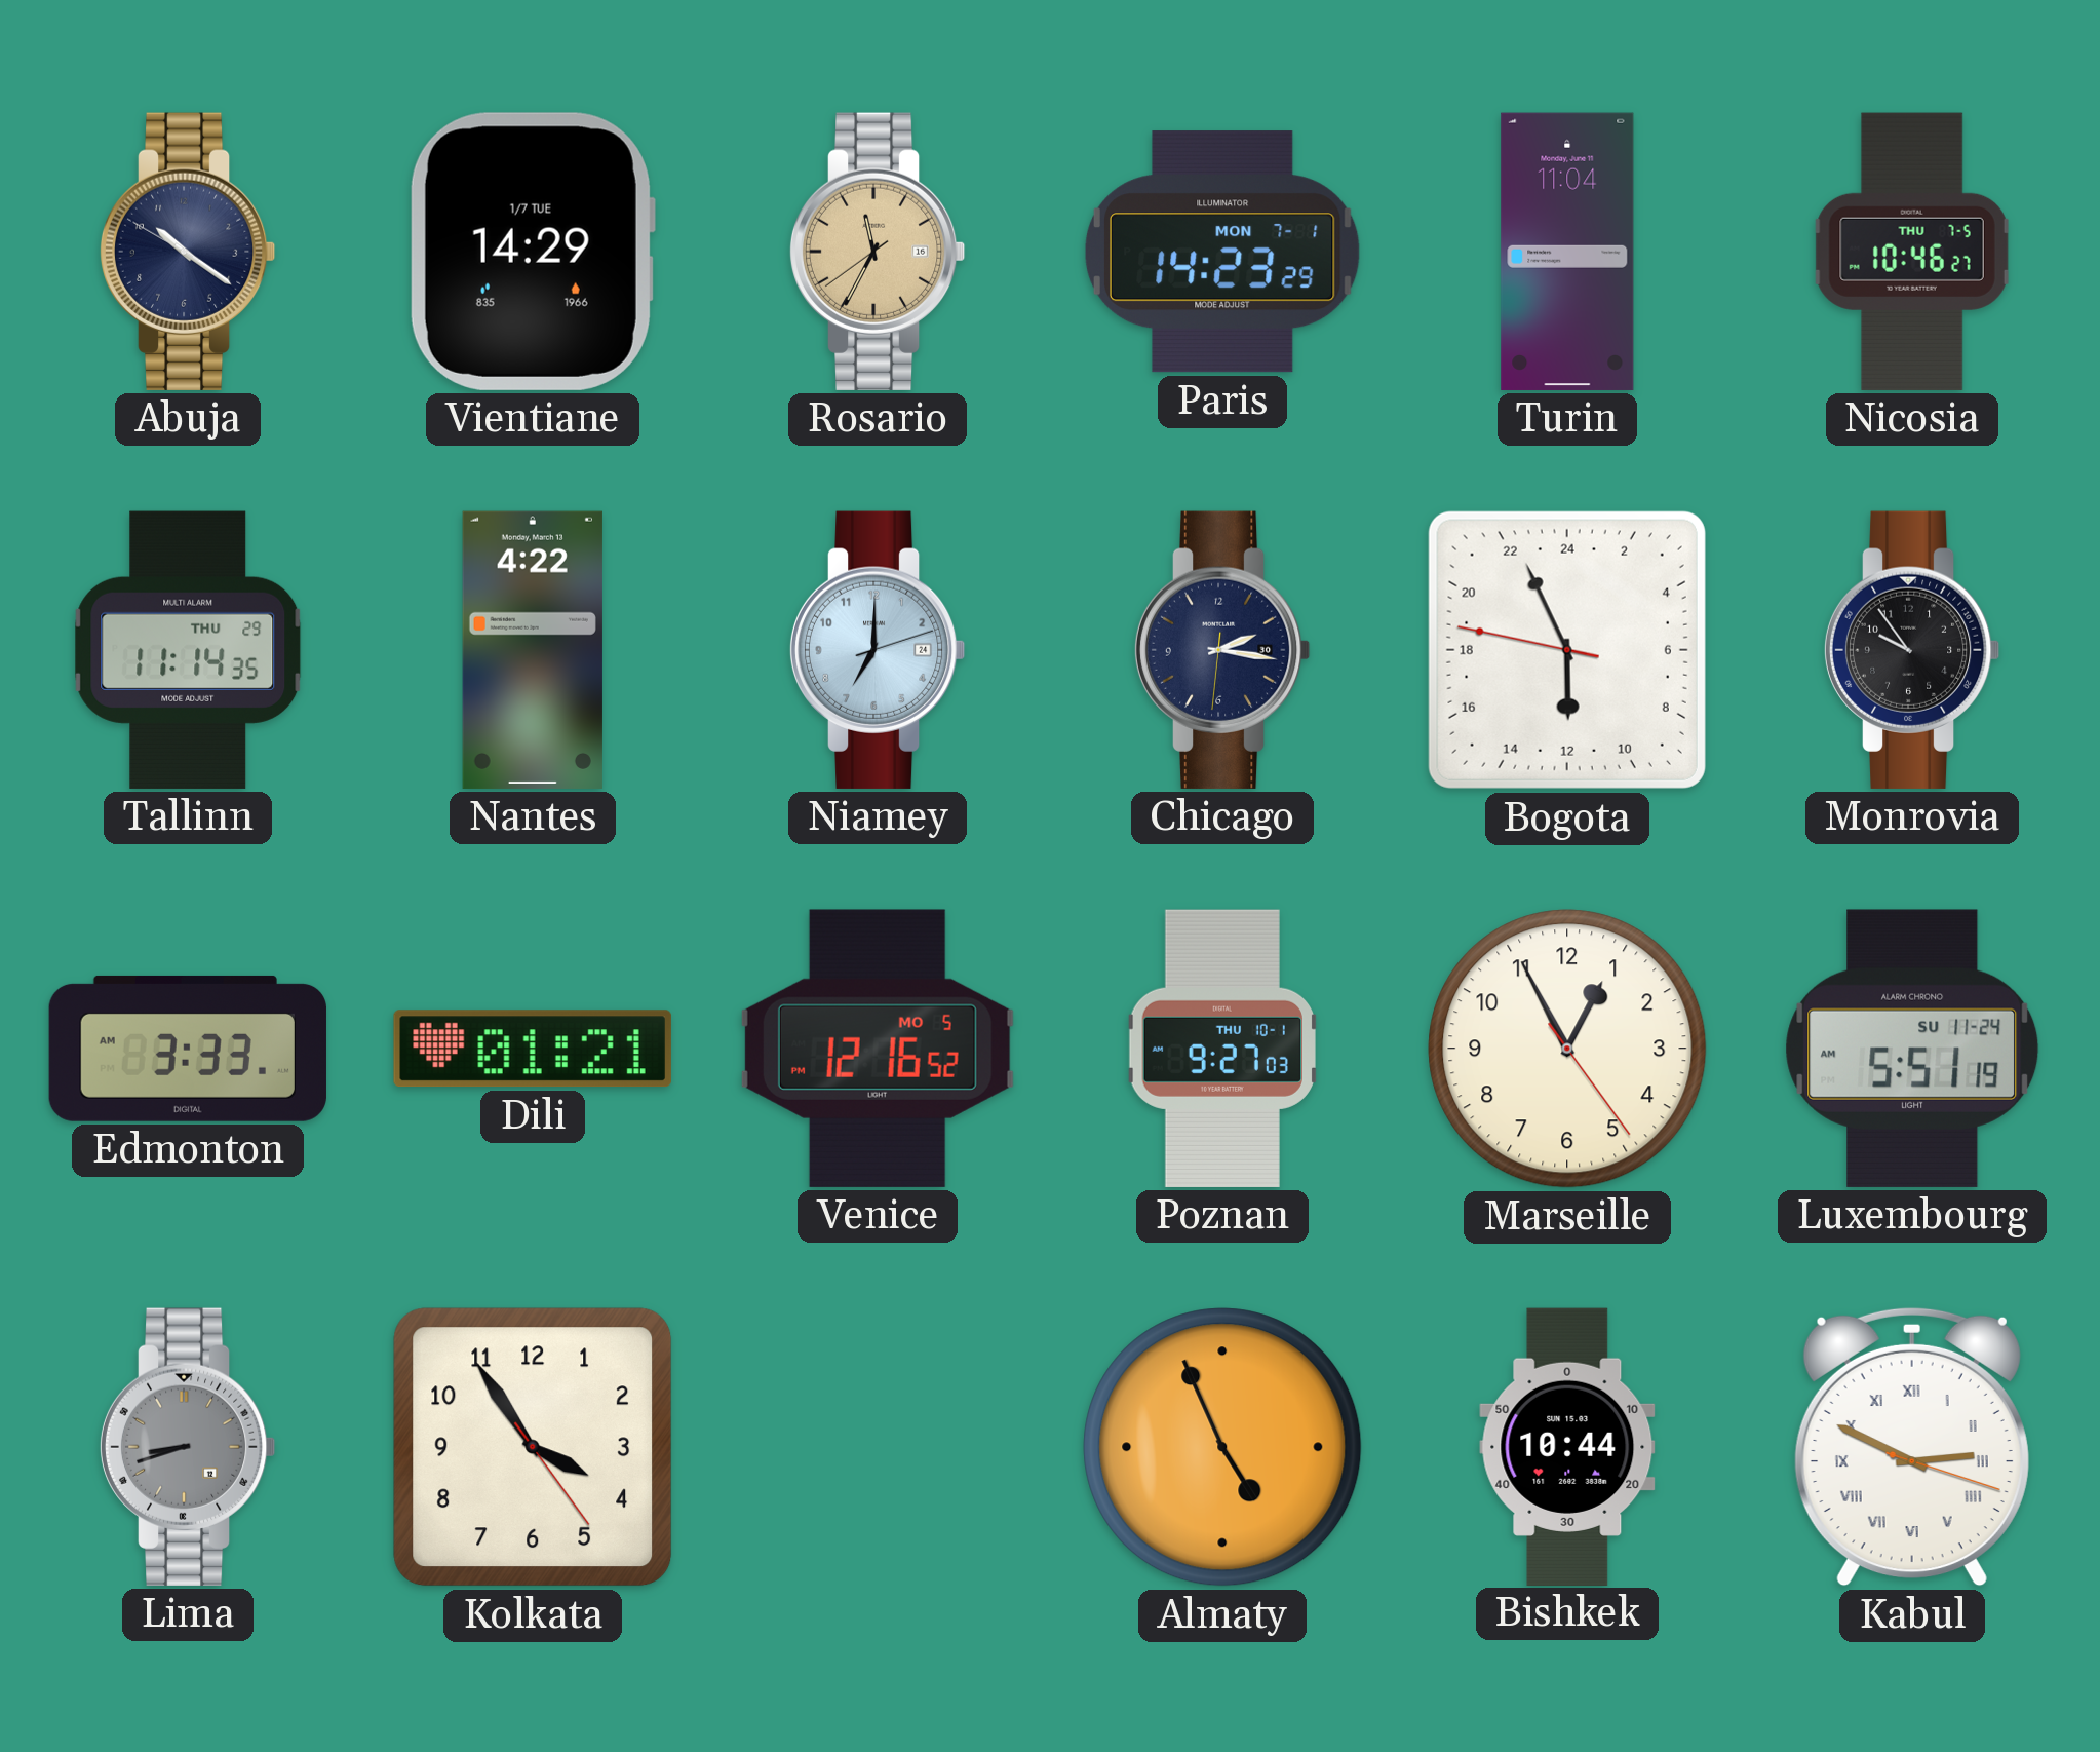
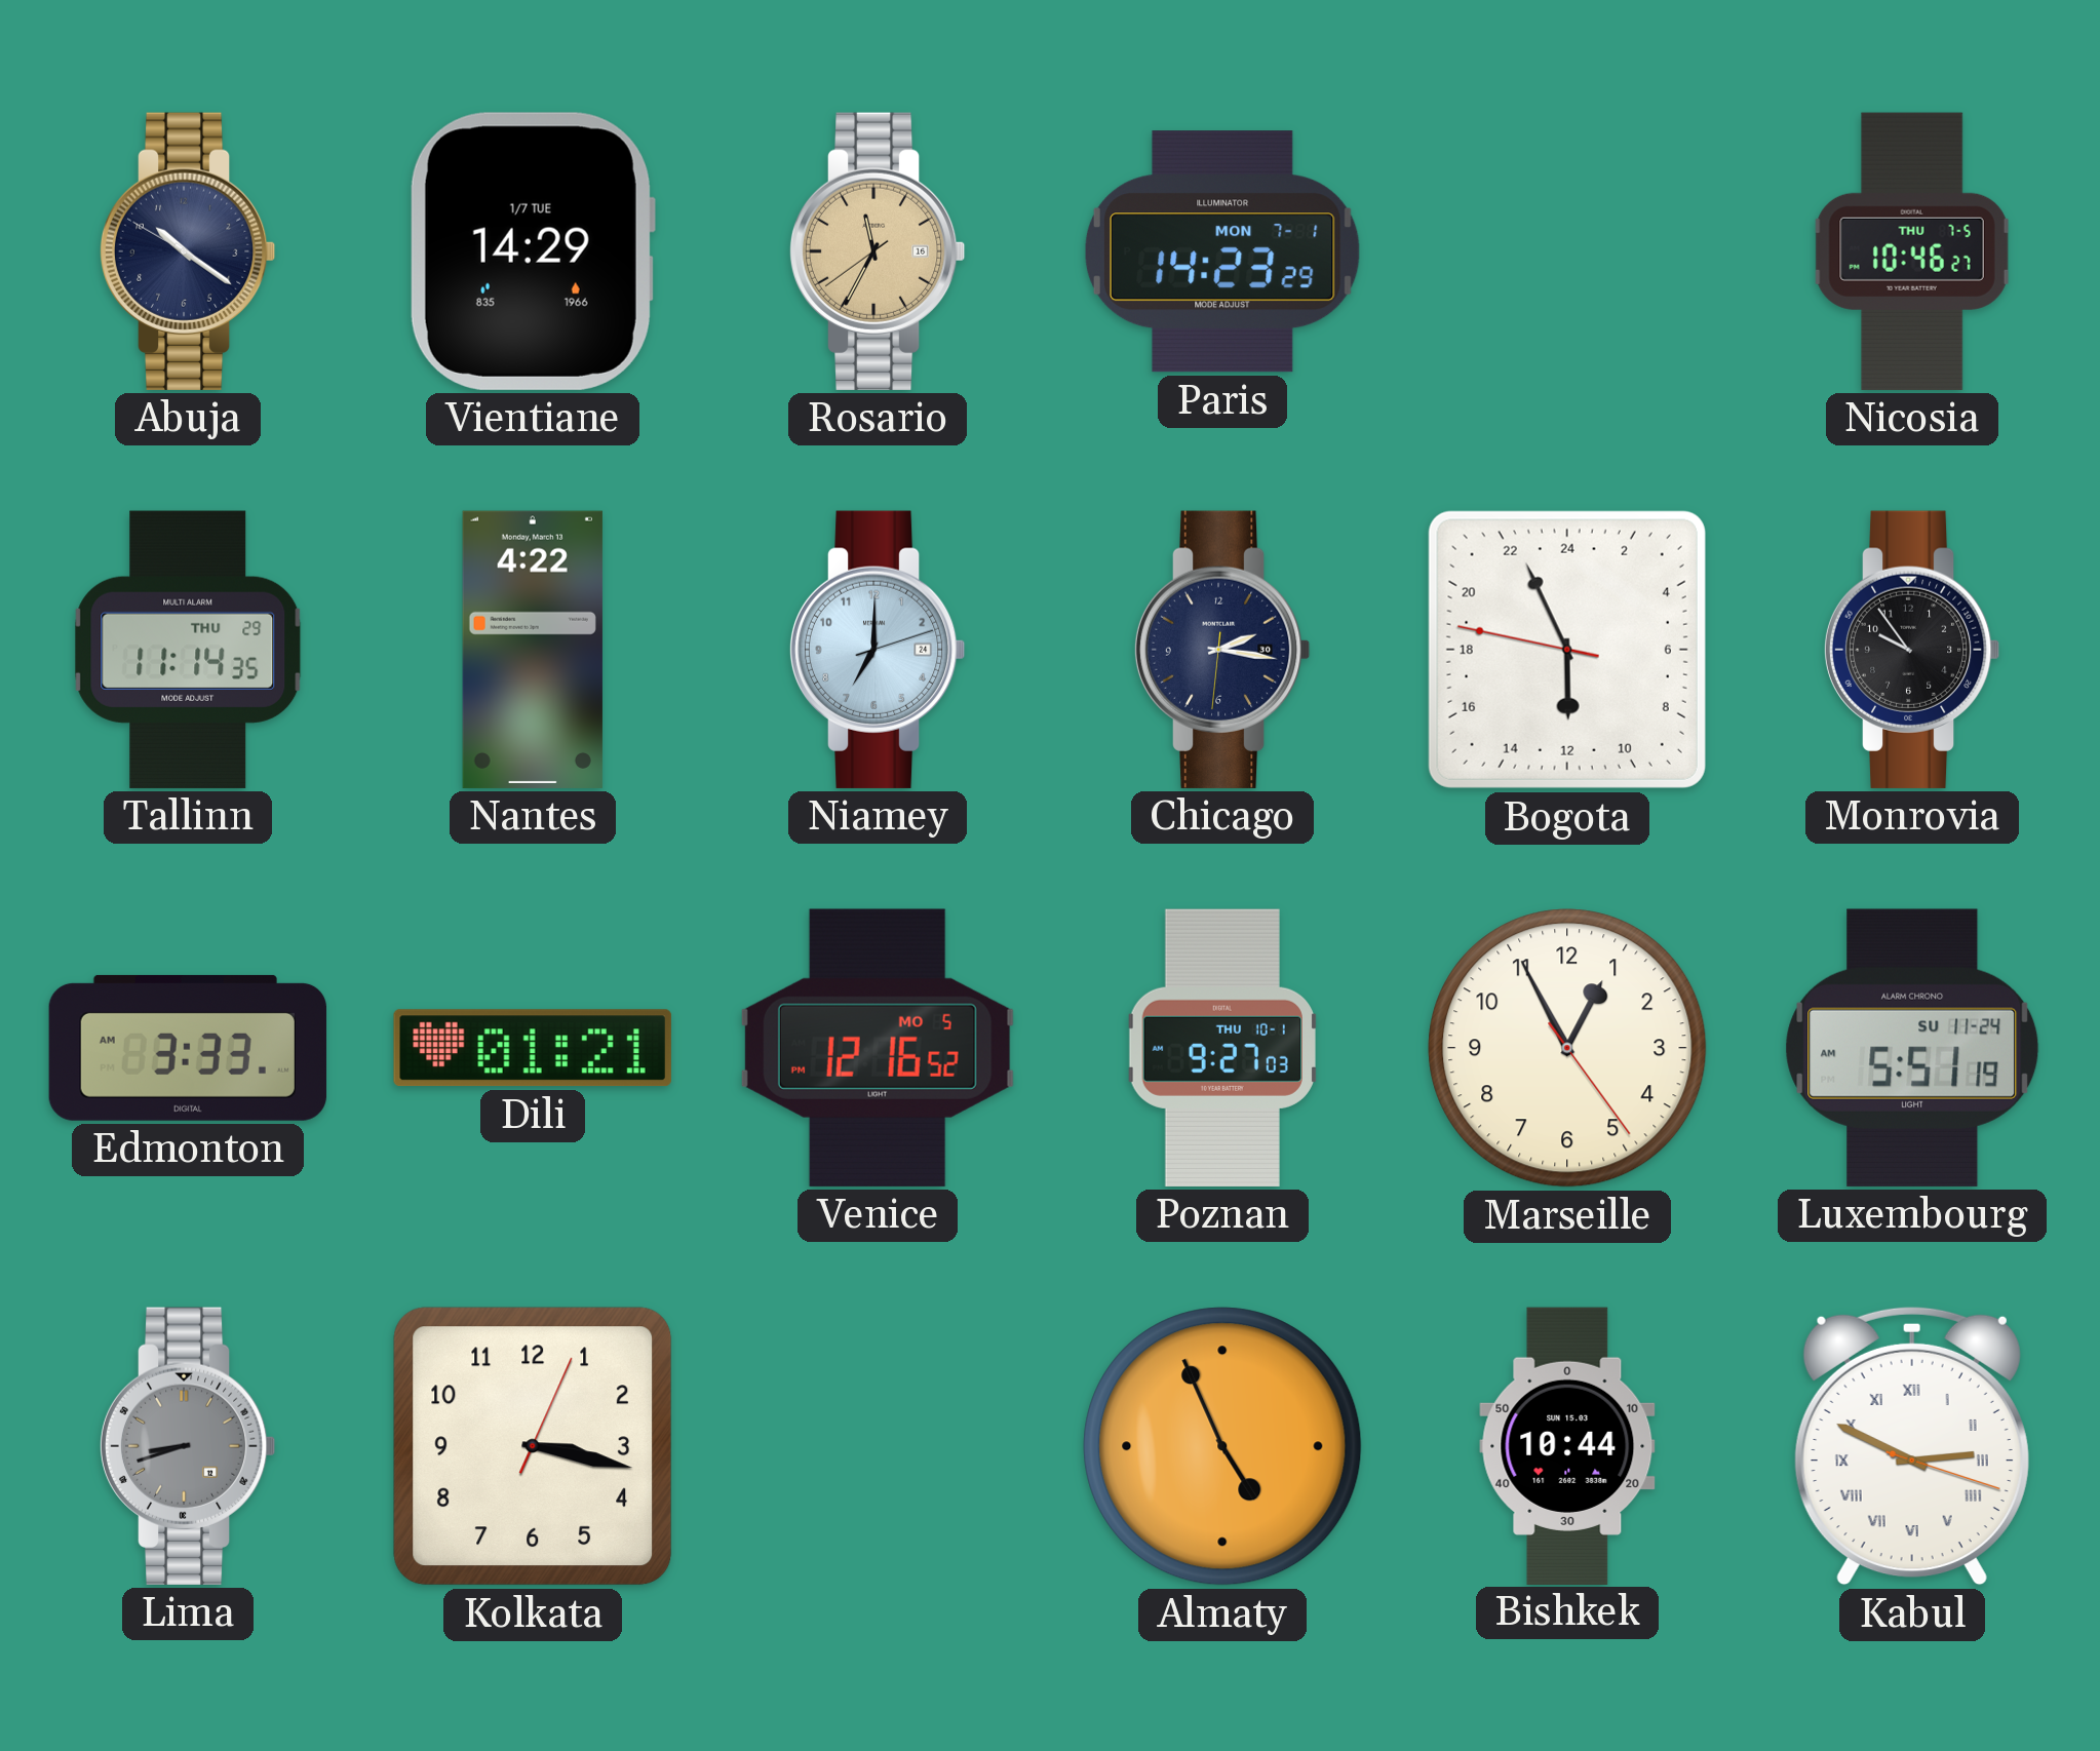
Turin: 11:04 -> none
Kolkata: 3:54 -> 3:17
